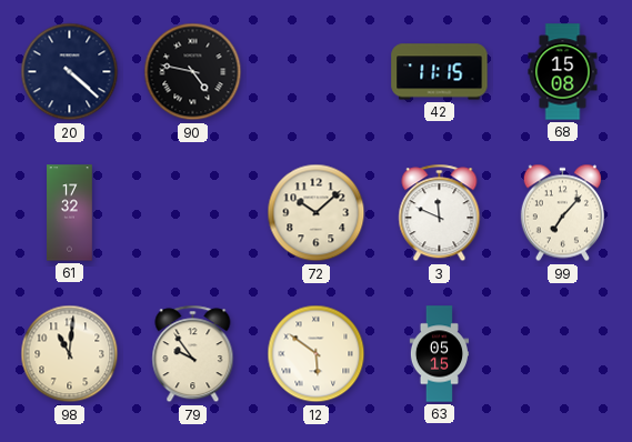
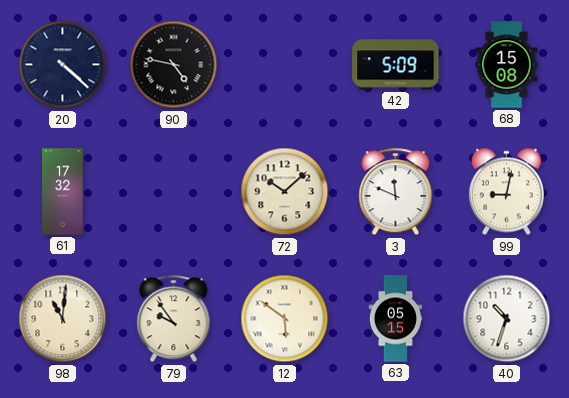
42: 11:15 -> 5:09
99: 7:07 -> 9:02
40: none -> 10:33
